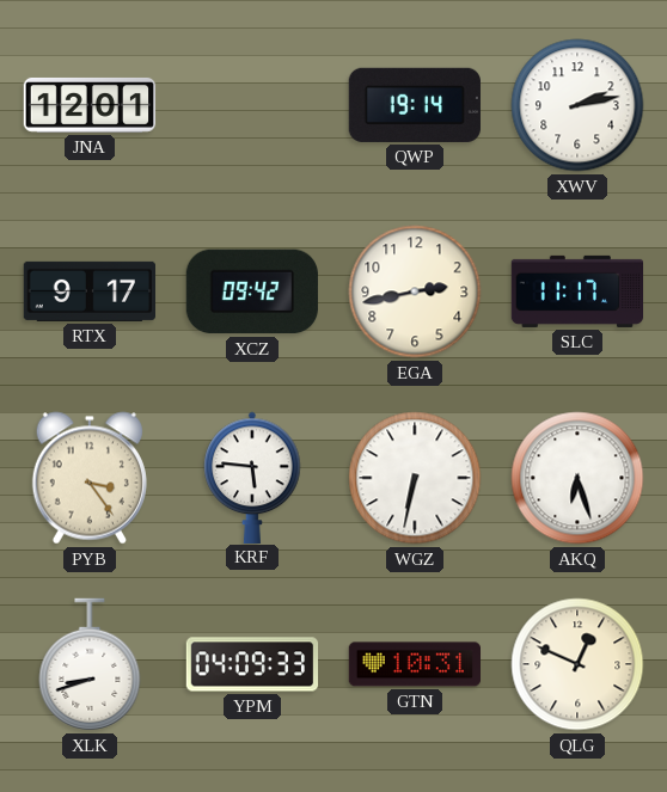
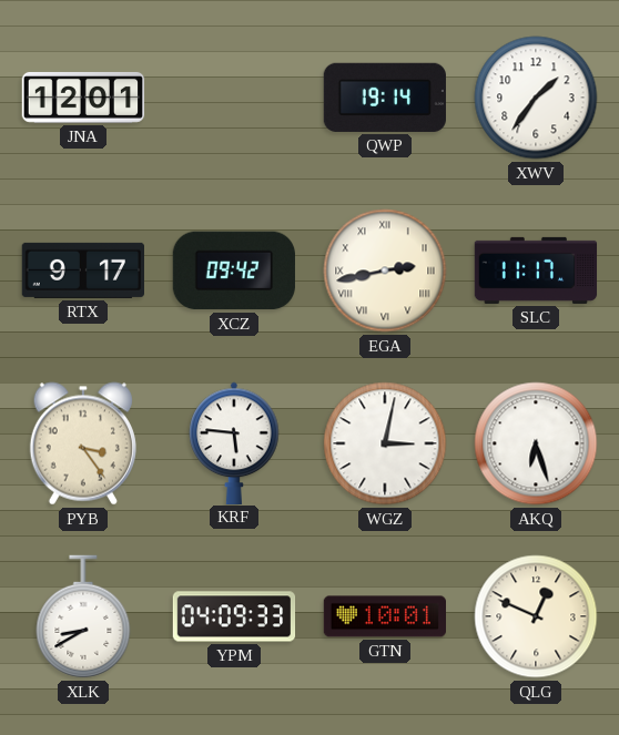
XWV: 2:13 -> 1:36
EGA numerals: Arabic -> Roman
WGZ: 6:32 -> 3:02
XLK: 8:42 -> 8:40
GTN: 10:31 -> 10:01
